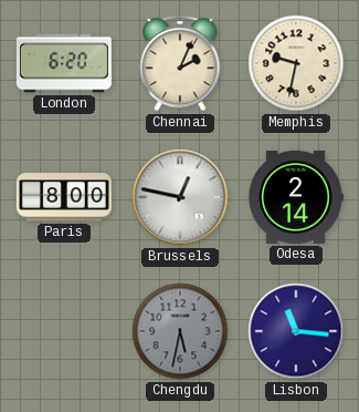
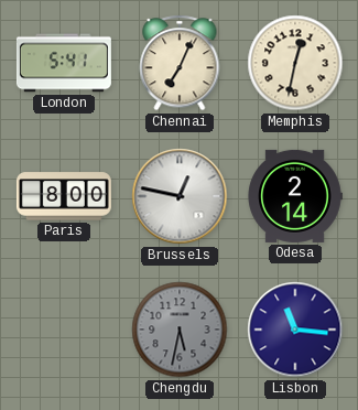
London: 6:20 -> 5:41
Chennai: 2:04 -> 7:04
Memphis: 9:32 -> 12:32
